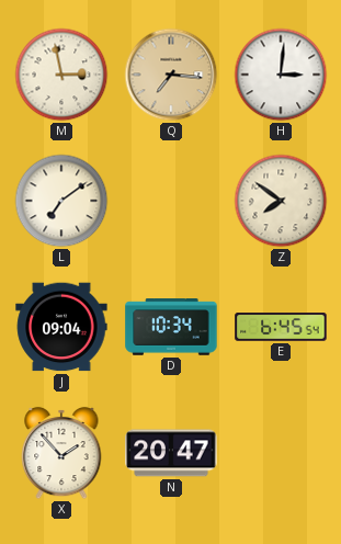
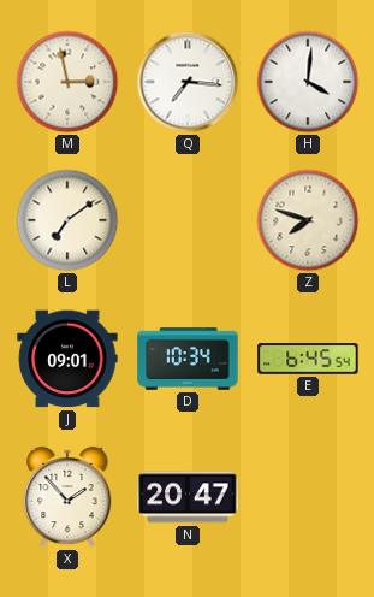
Q dial: champagne -> white
H: 3:01 -> 4:01
Z: 7:51 -> 7:48
J: 09:04 -> 09:01
